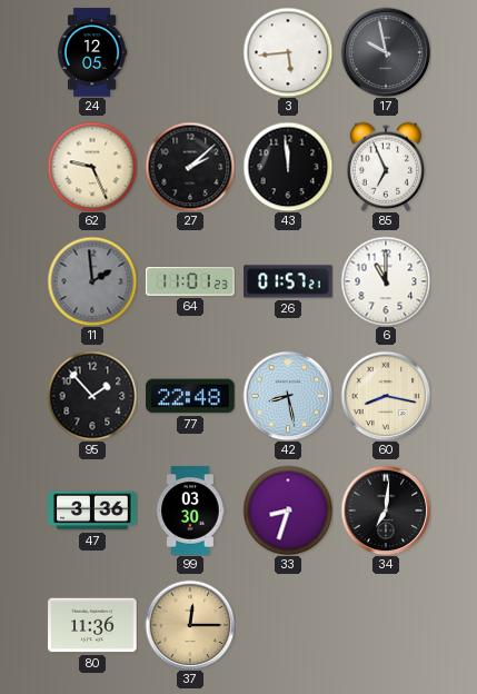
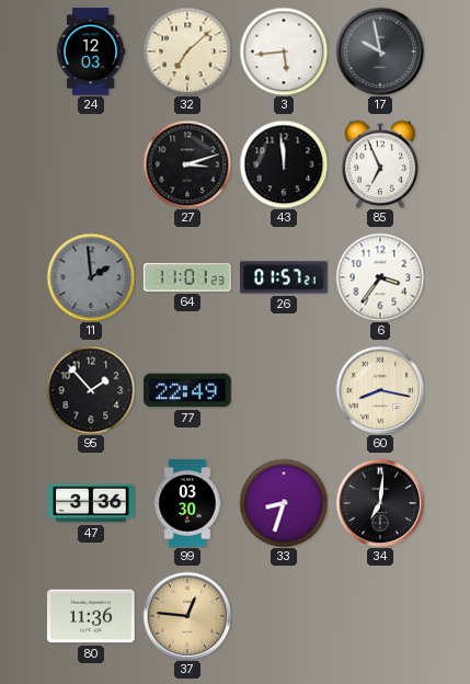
24: 12:05 -> 12:03
32: none -> 7:08
62: 9:26 -> none
27: 2:08 -> 3:12
6: 11:00 -> 3:36
77: 22:48 -> 22:49
42: 8:28 -> none
37: 12:15 -> 12:46
